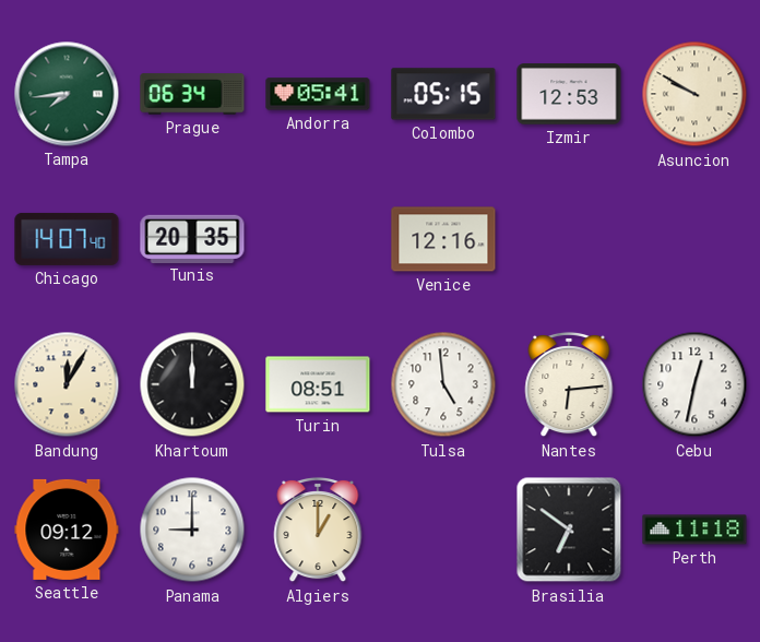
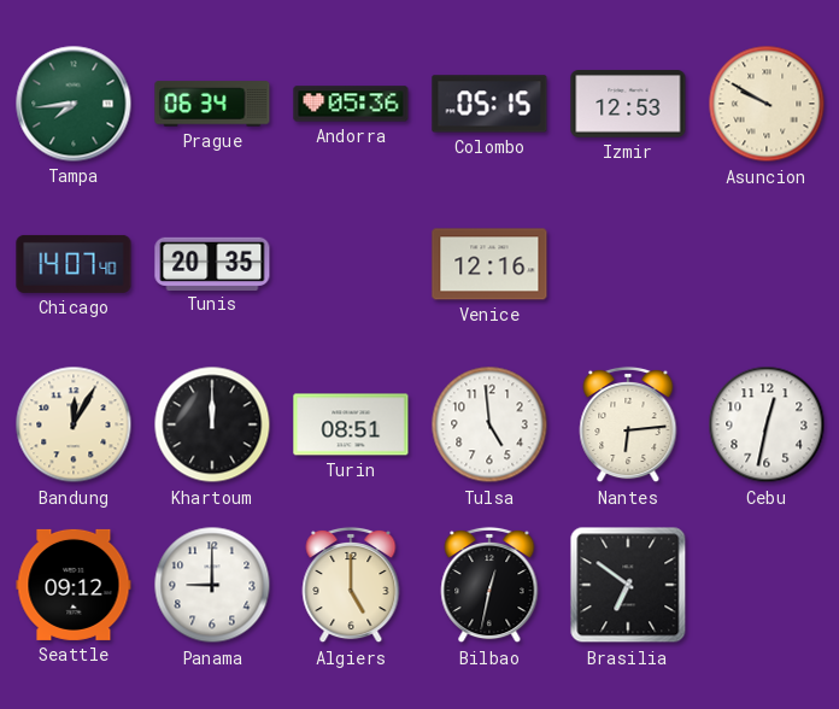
Andorra: 05:41 -> 05:36
Algiers: 1:00 -> 5:00
Bilbao: none -> 12:32
Perth: 11:18 -> none
